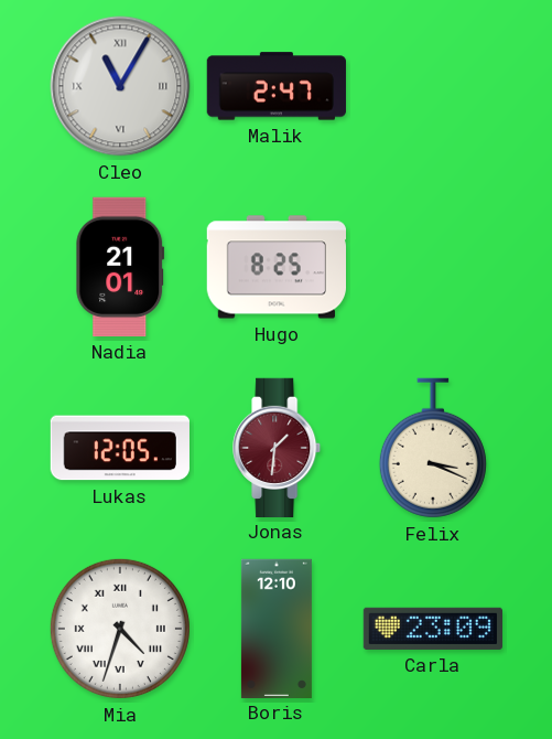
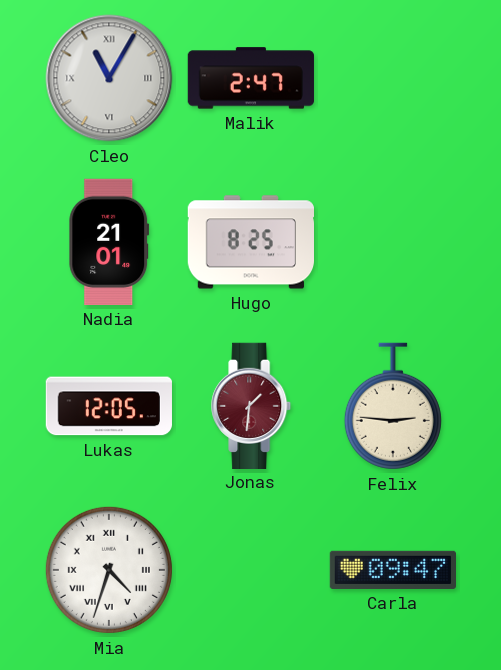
Felix: 3:19 -> 2:46
Boris: 12:10 -> none
Carla: 23:09 -> 09:47
